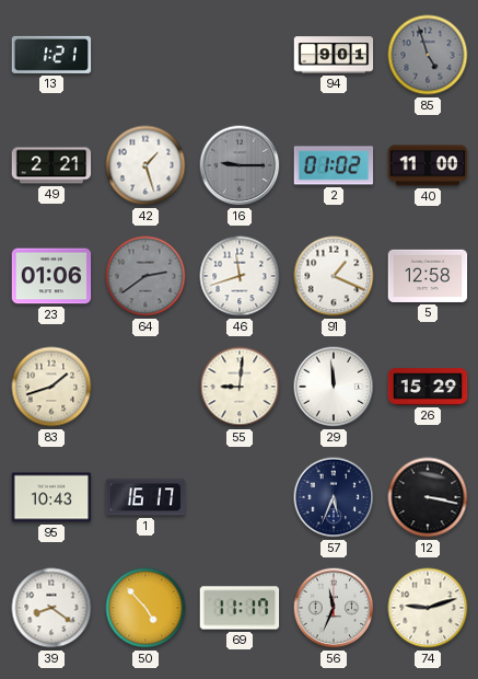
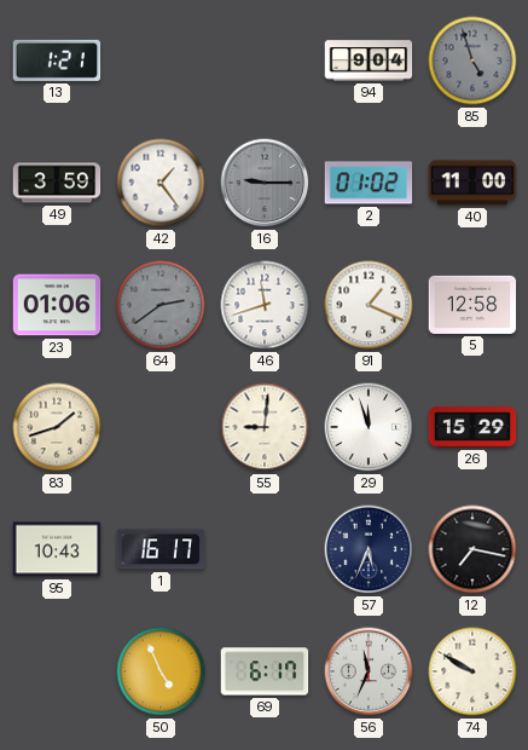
94: 9:01 -> 9:04
49: 2:21 -> 3:59
42: 1:27 -> 1:24
29: 11:59 -> 11:57
12: 3:17 -> 7:17
39: 8:21 -> none
50: 4:53 -> 4:56
69: 11:17 -> 6:17
74: 9:12 -> 9:50
